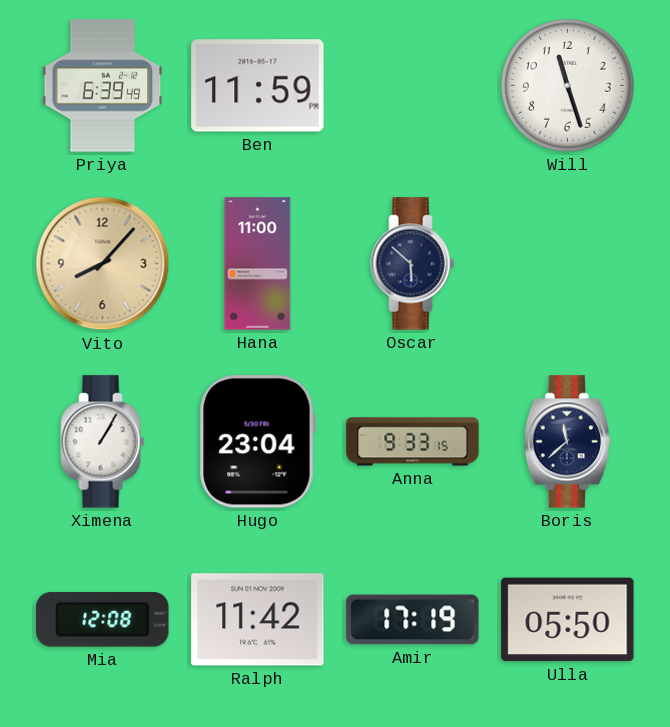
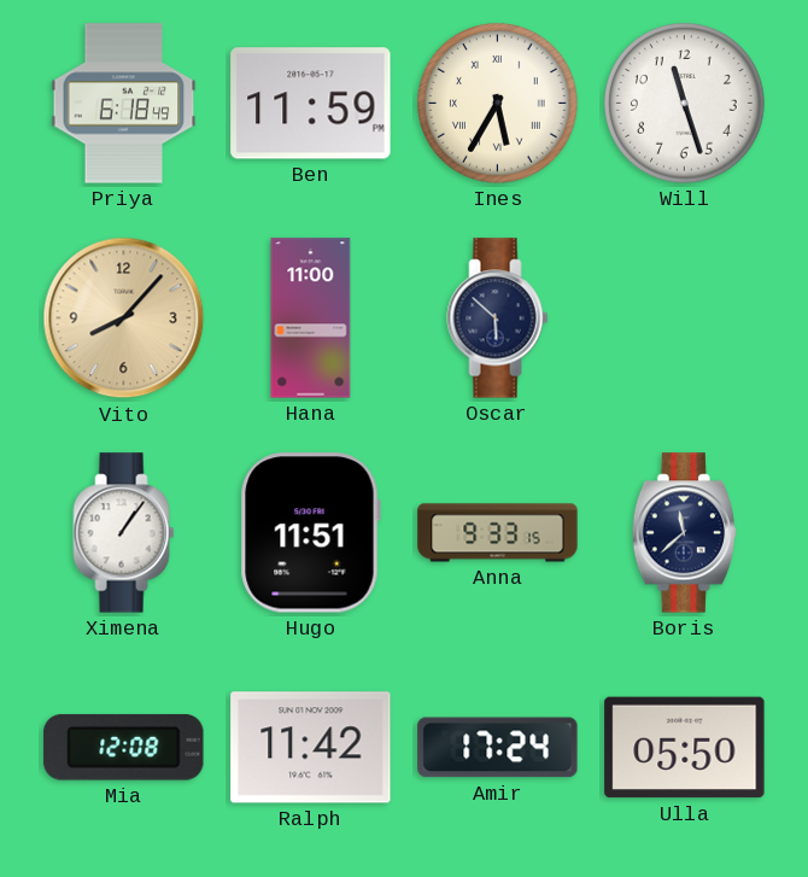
Priya: 6:39 -> 6:18
Ines: none -> 5:35
Ximena: 1:05 -> 1:06
Hugo: 23:04 -> 11:51
Amir: 17:19 -> 17:24
